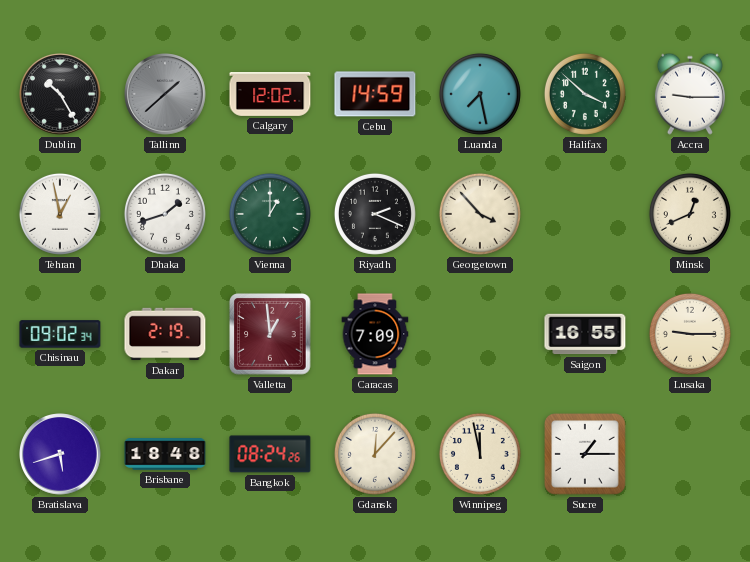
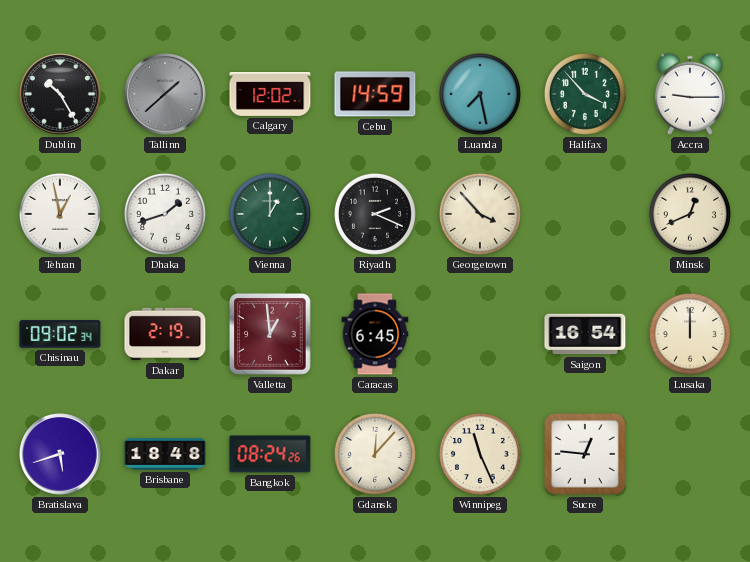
Halifax: 3:52 -> 3:53
Caracas: 7:09 -> 6:45
Saigon: 16:55 -> 16:54
Lusaka: 9:15 -> 12:00
Winnipeg: 11:58 -> 11:26
Sucre: 1:15 -> 12:46
